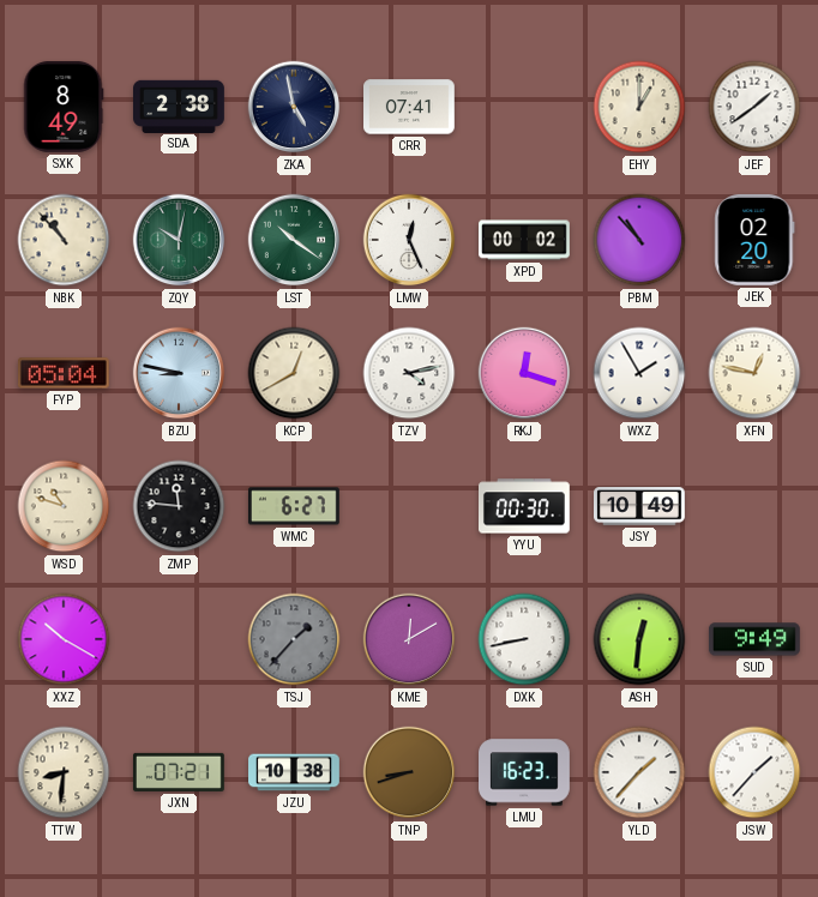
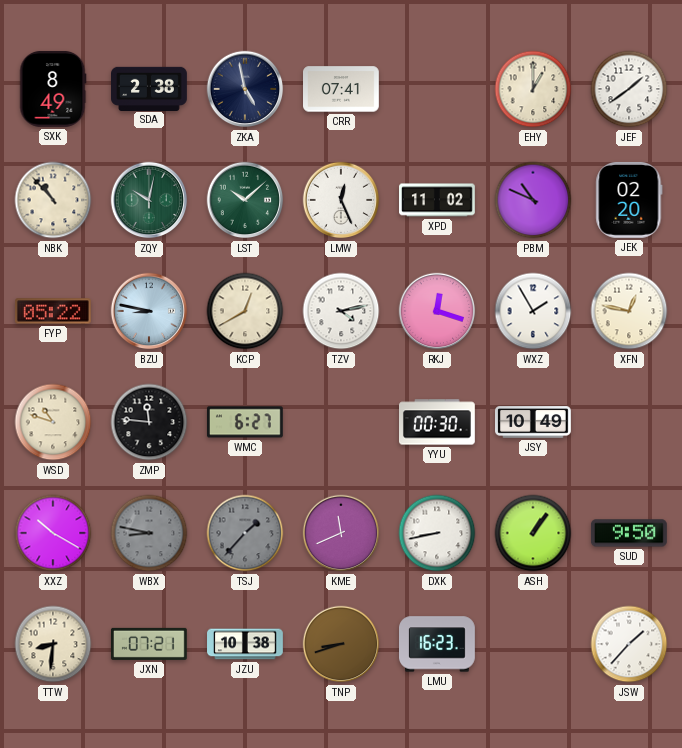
LST: 10:21 -> 10:08
XPD: 00:02 -> 11:02
PBM: 10:53 -> 10:49
FYP: 05:04 -> 05:22
WBX: none -> 8:47
KME: 12:10 -> 11:41
ASH: 12:31 -> 1:06
SUD: 9:49 -> 9:50
YLD: 1:37 -> none
